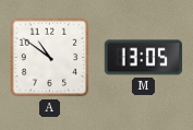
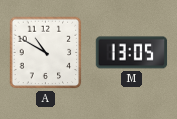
A: 10:51 -> 10:50
